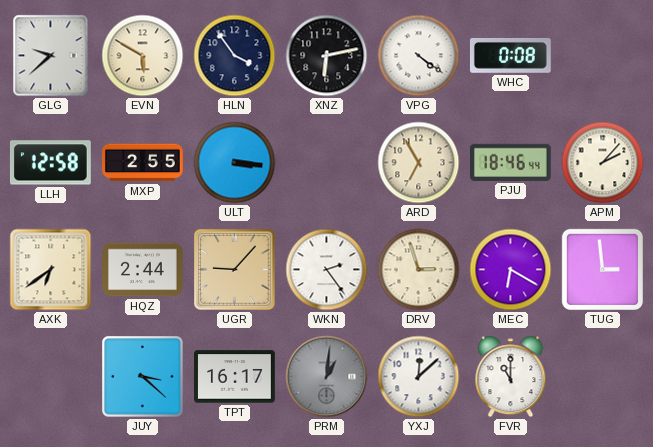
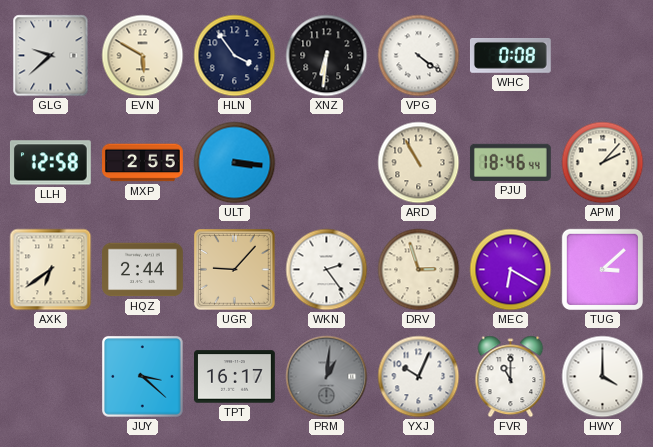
XNZ: 6:13 -> 6:31
ARD: 6:55 -> 10:55
TUG: 2:59 -> 3:08
YXJ: 12:08 -> 10:04
HWY: none -> 4:00
